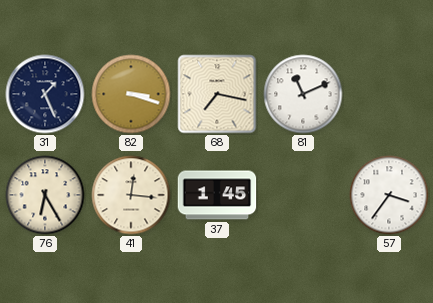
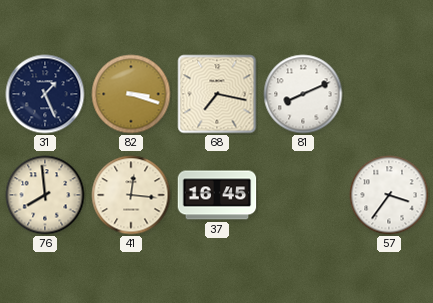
81: 11:11 -> 8:11
76: 6:25 -> 7:59
37: 1:45 -> 16:45
